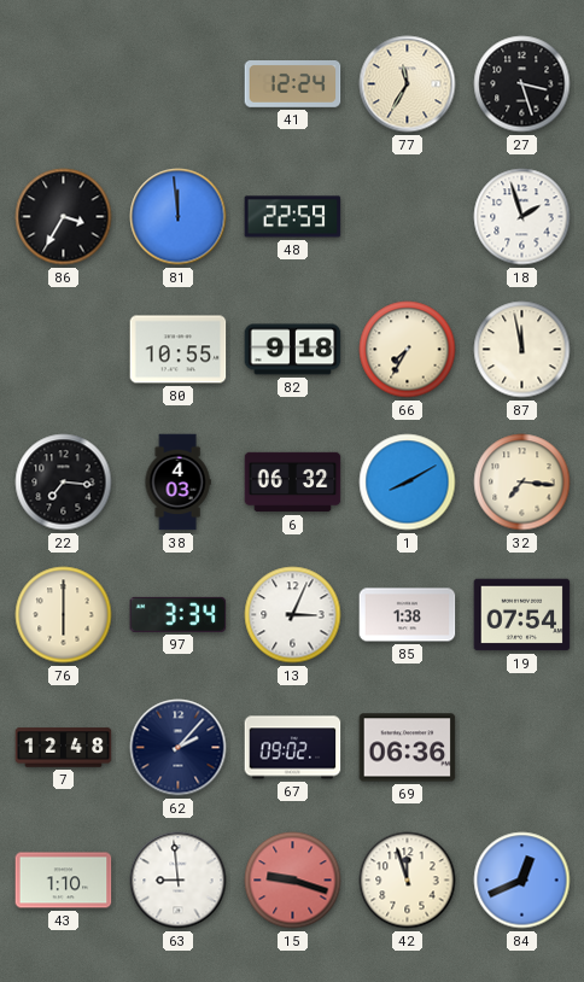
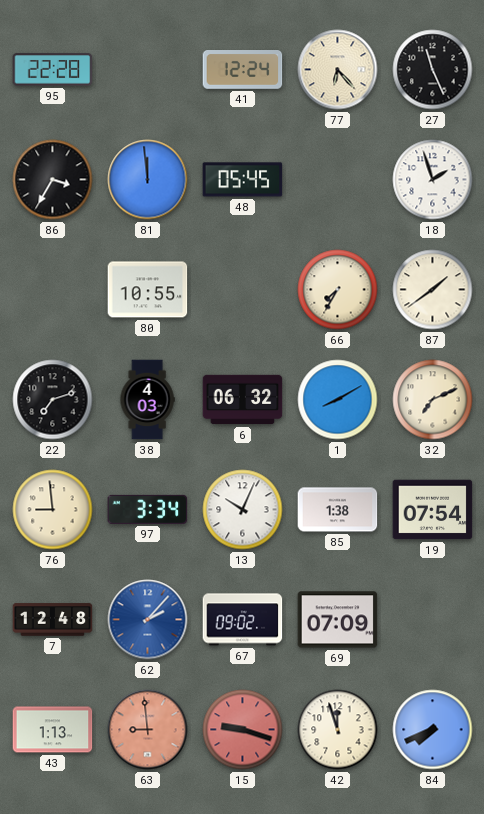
95: none -> 22:28
77: 11:35 -> 6:23
27: 3:27 -> 11:26
48: 22:59 -> 05:45
82: 9:18 -> none
87: 11:58 -> 1:39
22: 7:16 -> 7:12
32: 7:16 -> 7:11
76: 6:00 -> 8:59
13: 3:04 -> 10:04
62 dial: navy -> blue
69: 06:36 -> 07:09
43: 1:10 -> 1:13
63 dial: white -> salmon
84: 12:41 -> 7:41
